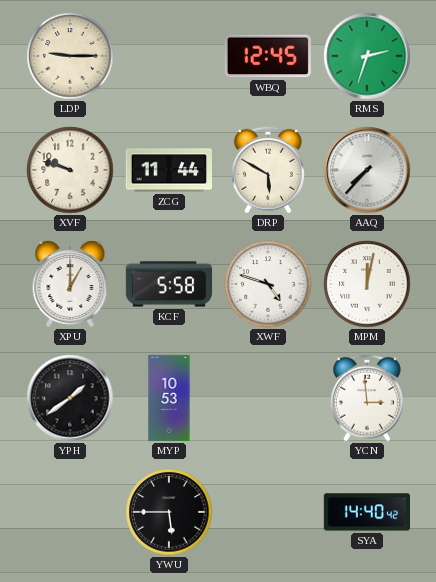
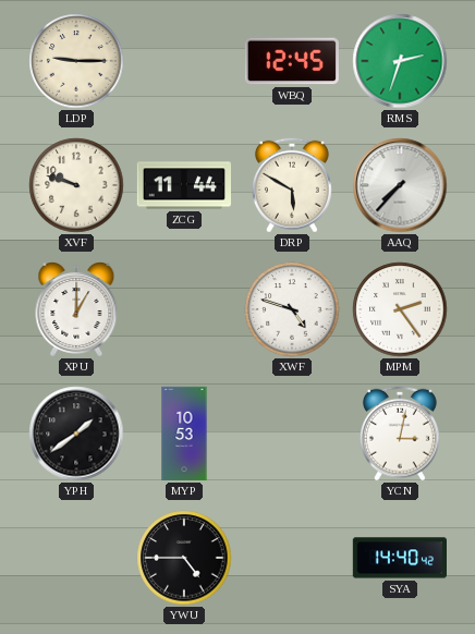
KCF: 5:58 -> none
MPM: 12:02 -> 2:24
YCN: 2:59 -> 3:02
YWU: 5:45 -> 4:45
